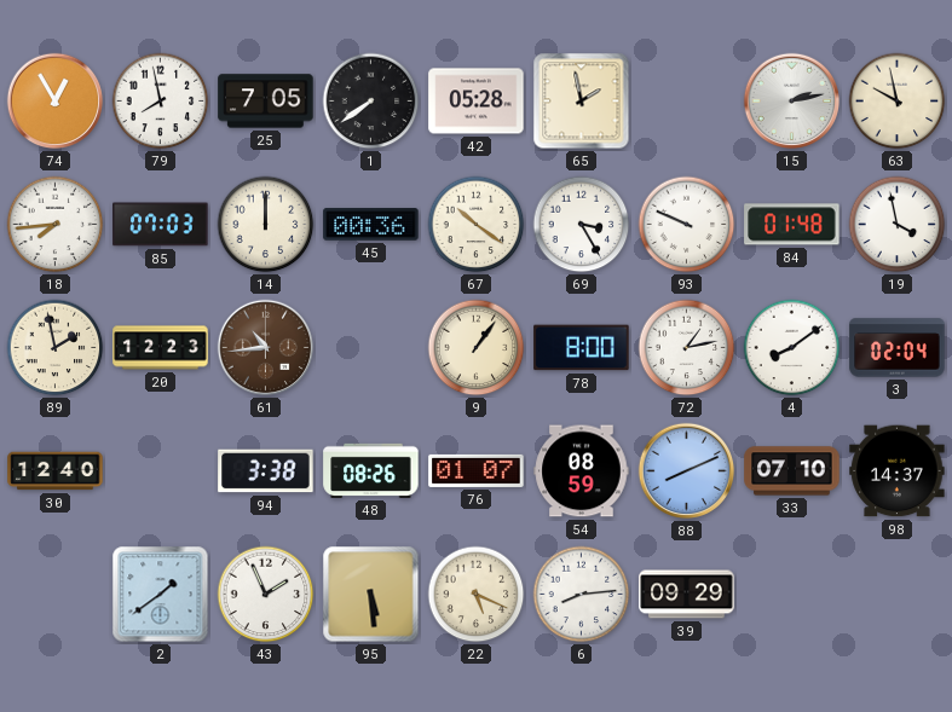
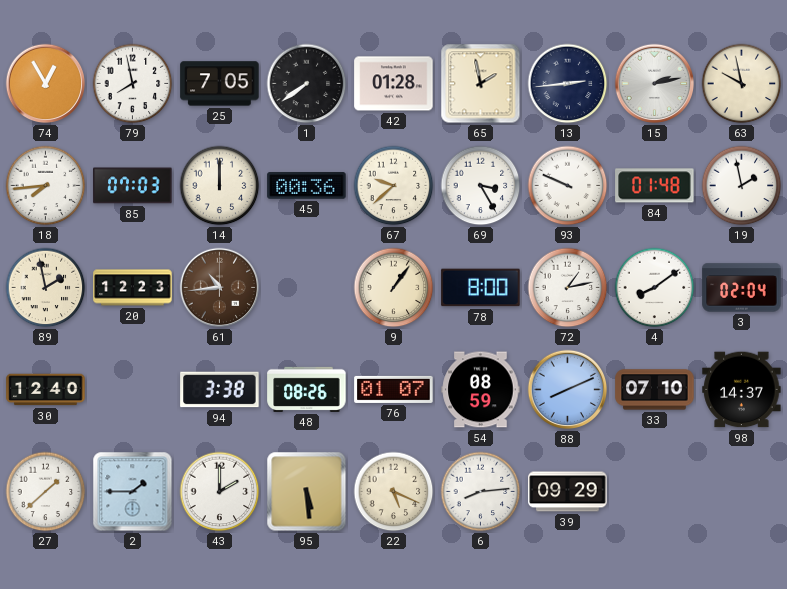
42: 05:28 -> 01:28
13: none -> 2:44
67: 10:21 -> 9:38
19: 3:58 -> 1:58
27: none -> 1:38
2: 1:39 -> 1:45
43: 1:56 -> 2:00
